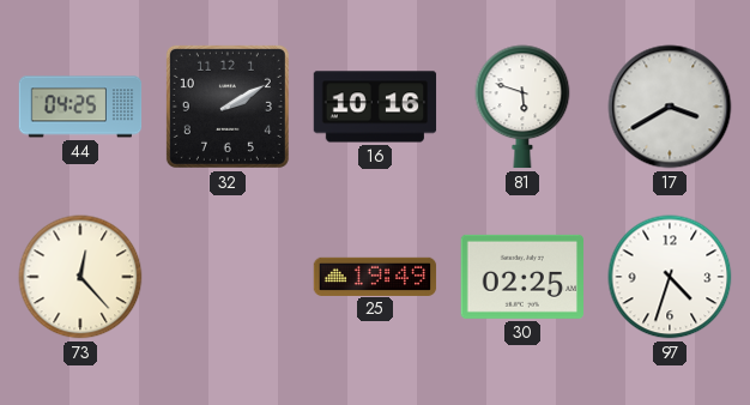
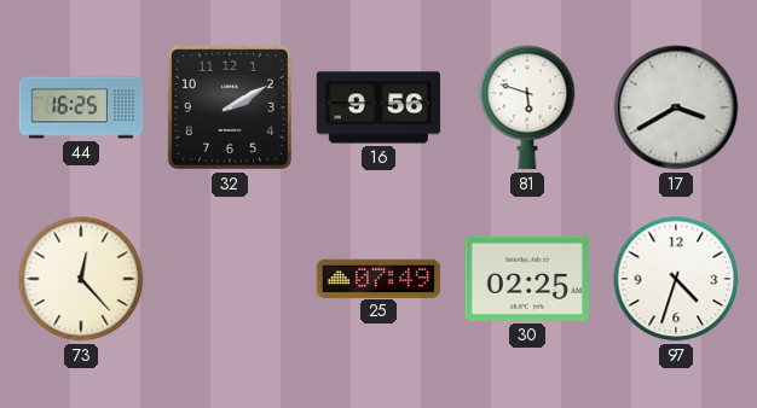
44: 04:25 -> 16:25
16: 10:16 -> 9:56
25: 19:49 -> 07:49
